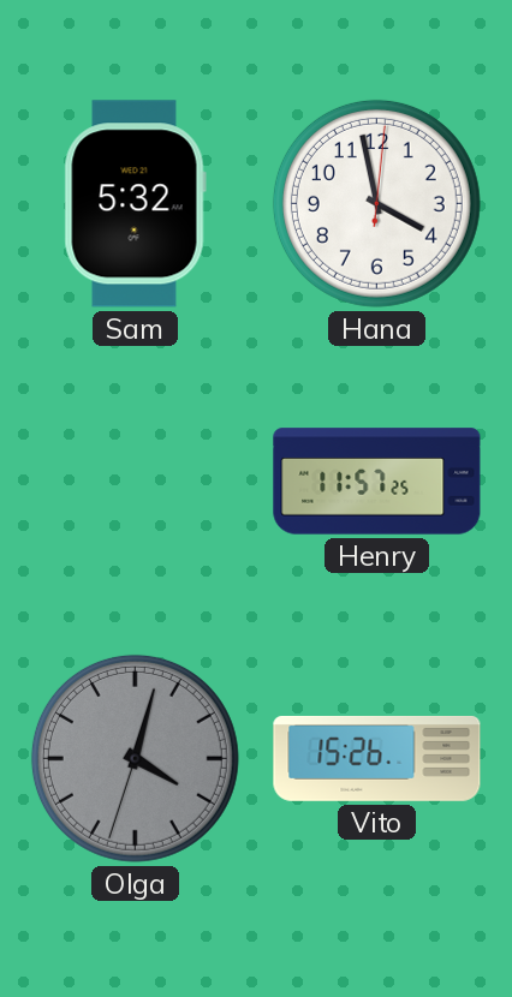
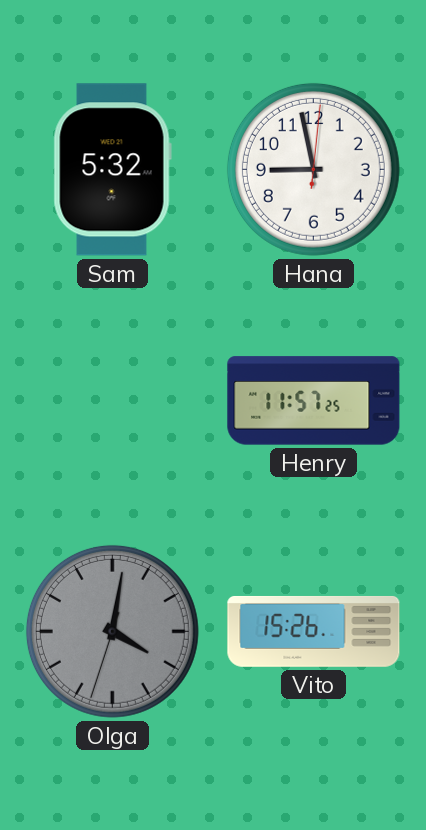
Hana: 3:58 -> 8:58
Olga: 4:02 -> 4:01
